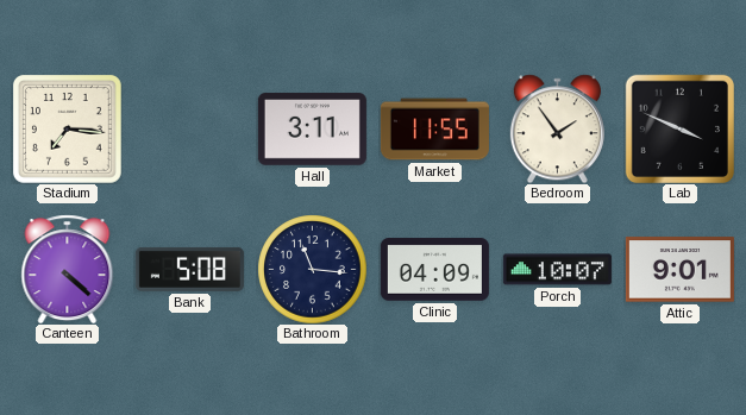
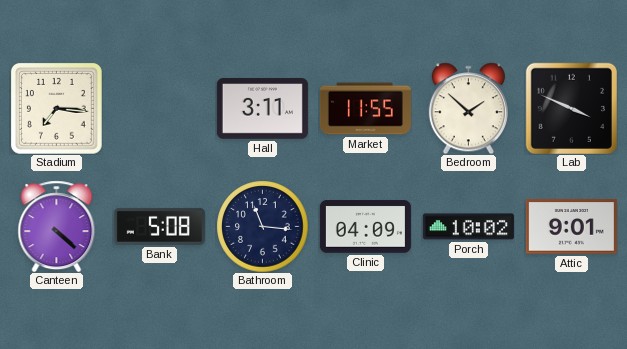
Bedroom: 1:54 -> 1:52
Porch: 10:07 -> 10:02
